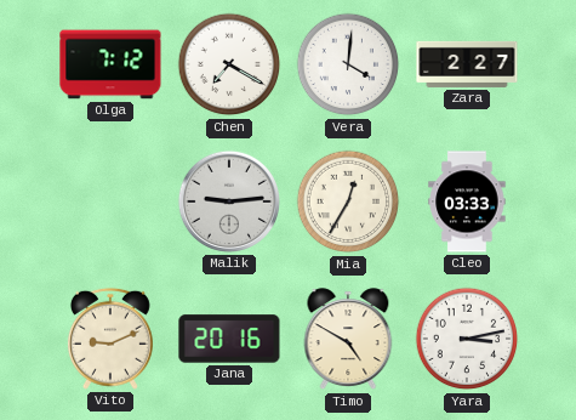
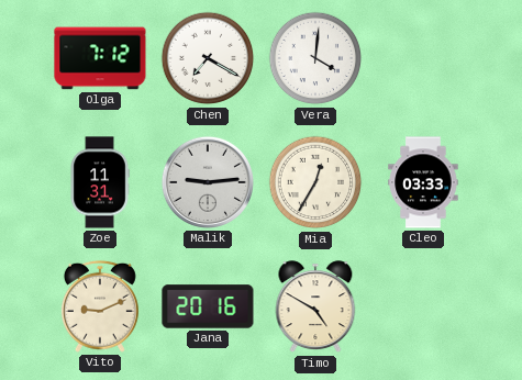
Zara: 2:27 -> none
Zoe: none -> 11:31
Yara: 3:13 -> none
